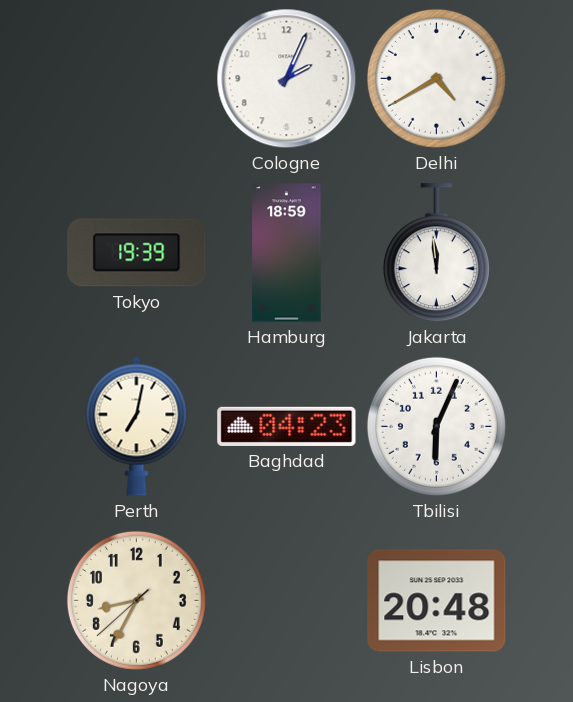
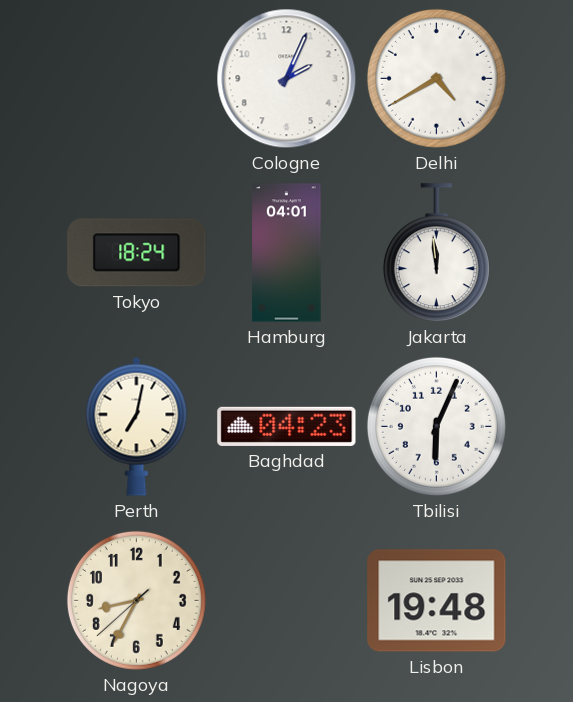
Tokyo: 19:39 -> 18:24
Hamburg: 18:59 -> 04:01
Lisbon: 20:48 -> 19:48
